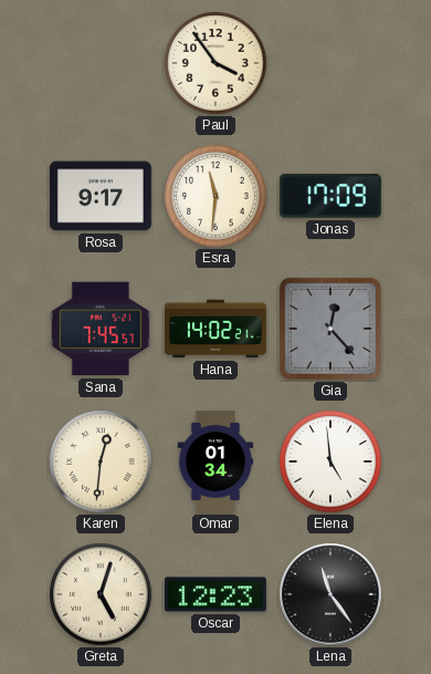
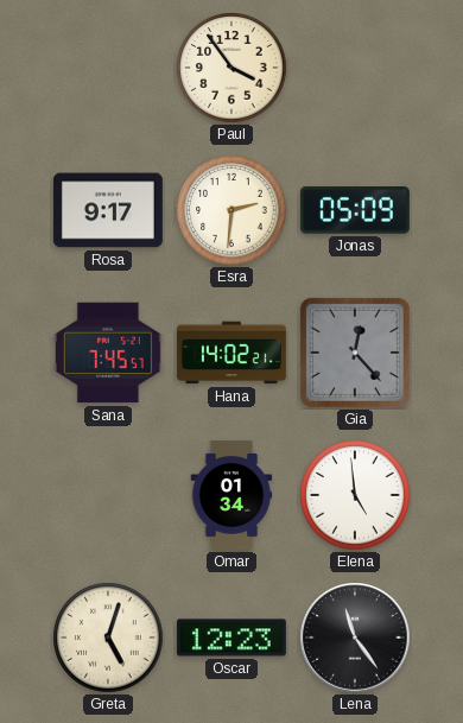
Esra: 11:31 -> 2:31
Jonas: 17:09 -> 05:09
Karen: 12:31 -> none
